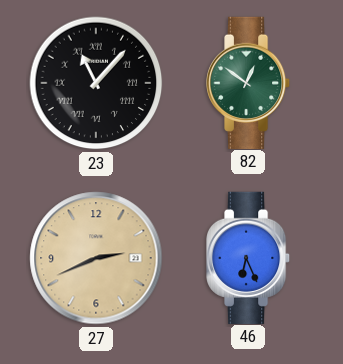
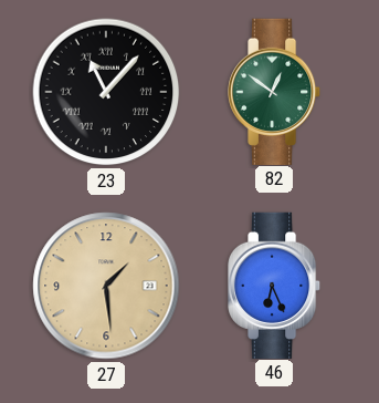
27: 2:41 -> 1:29
